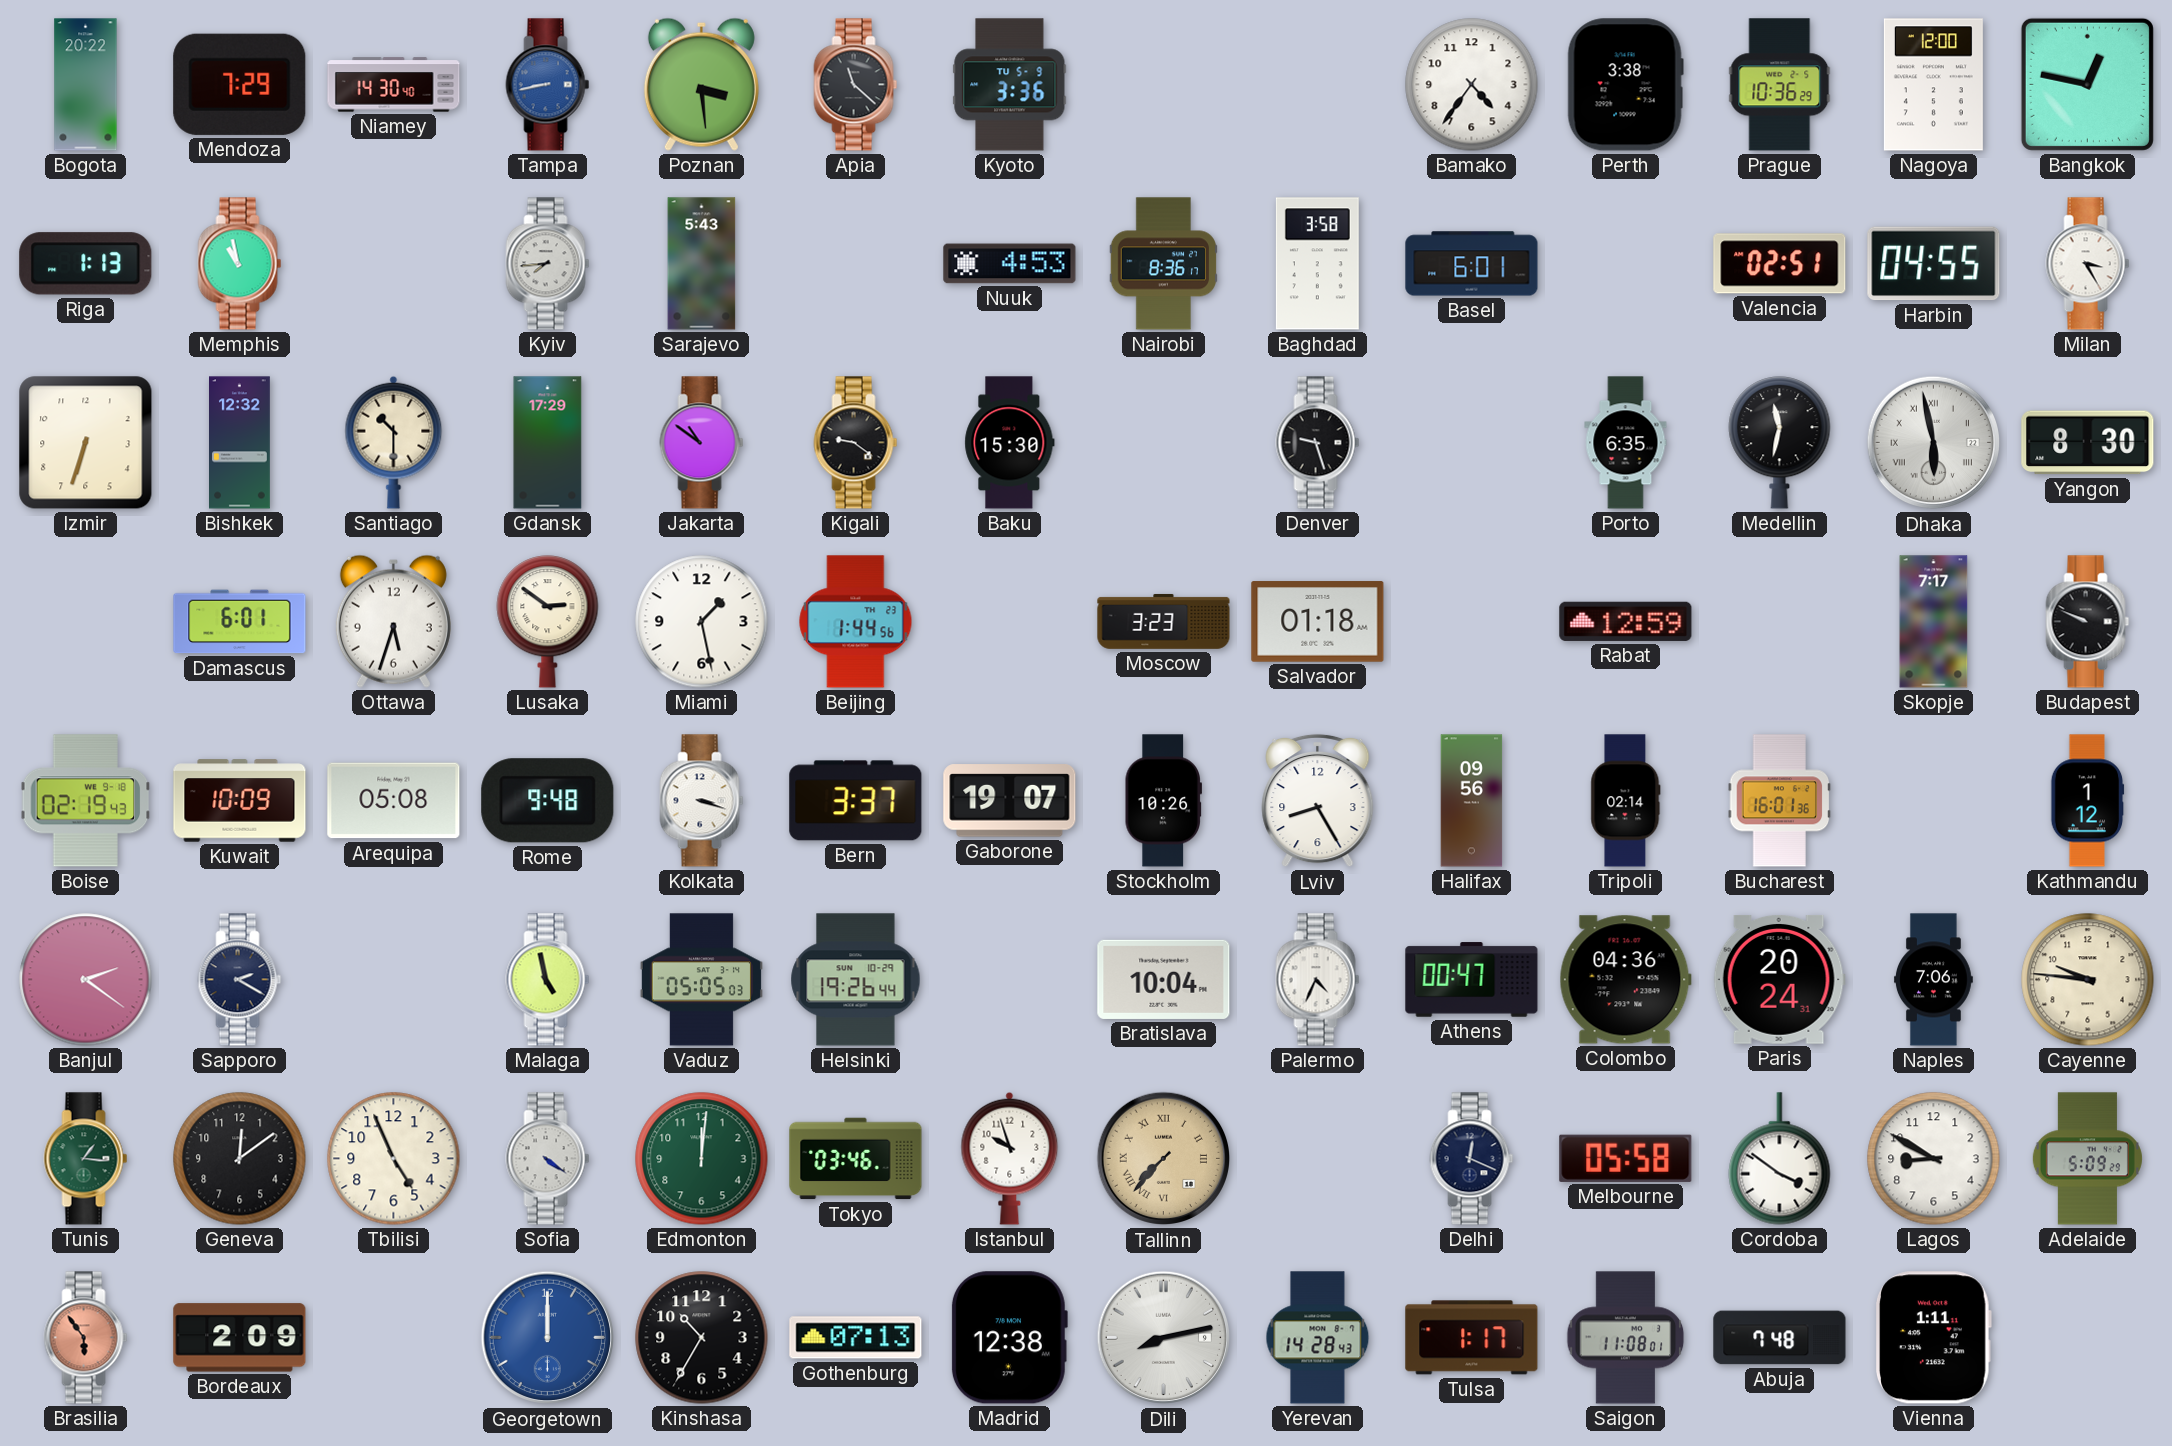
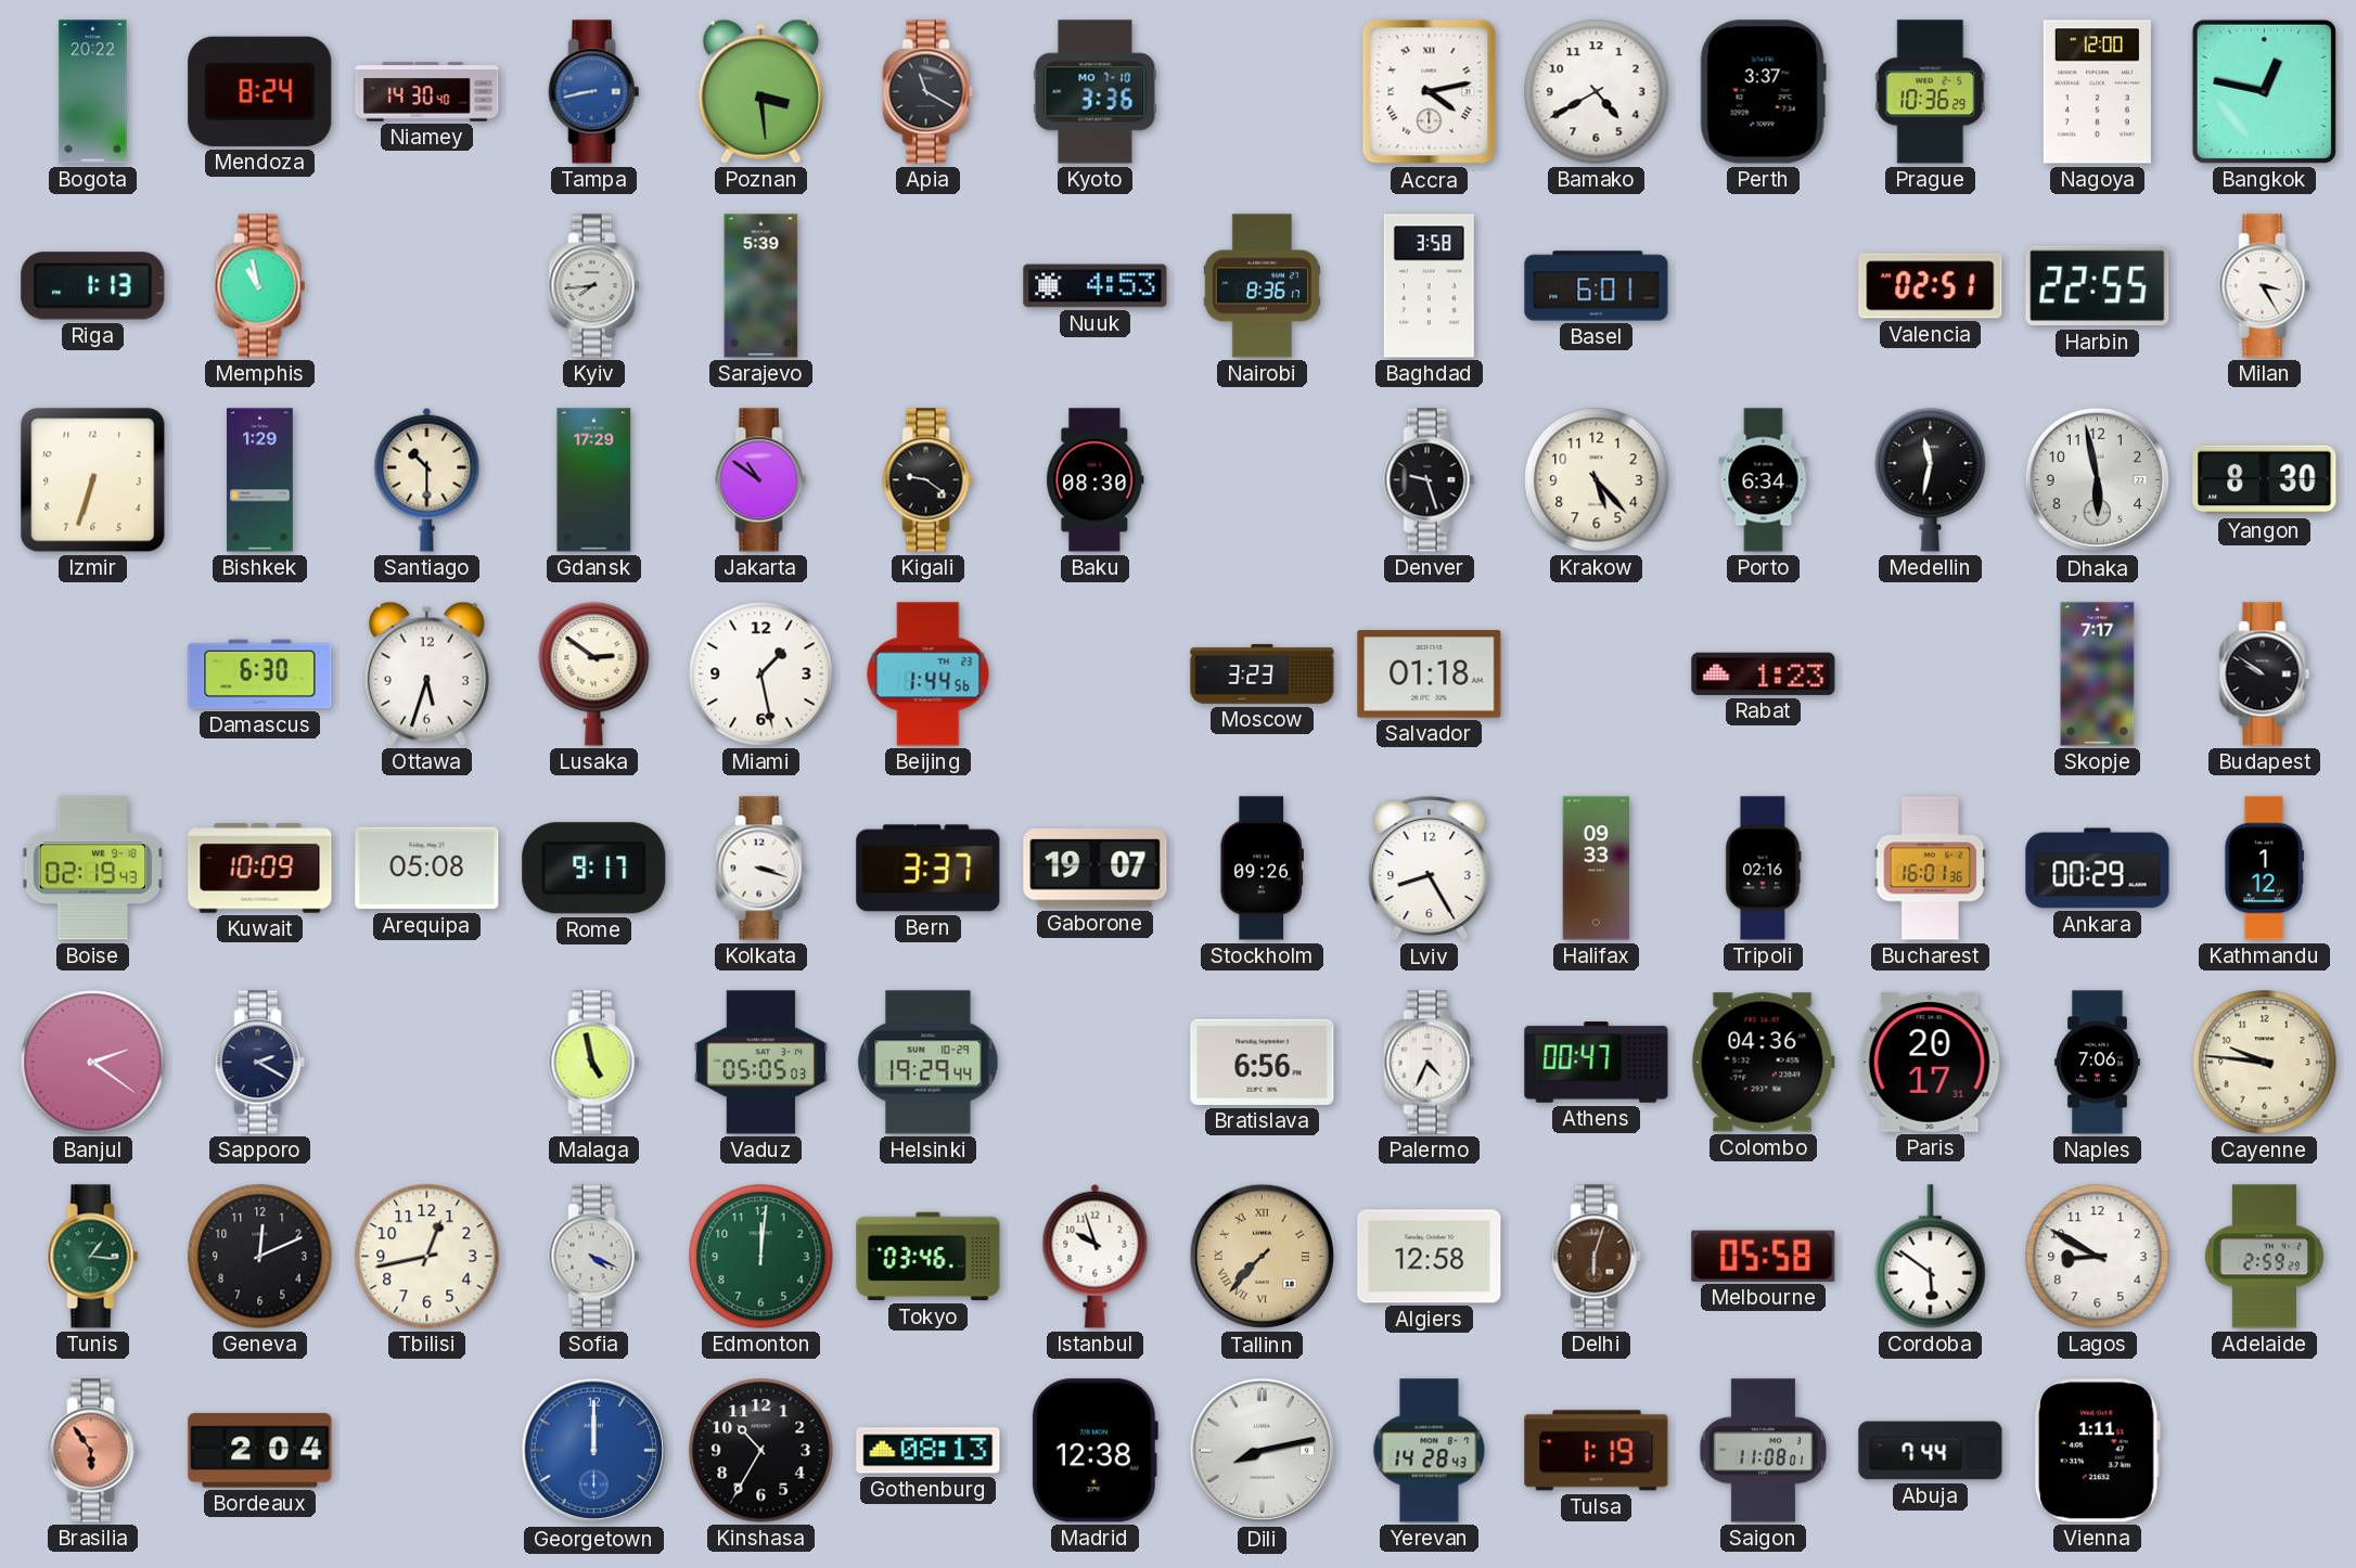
Mendoza: 7:29 -> 8:24
Apia: 11:22 -> 11:20
Kyoto date: TU 5-9 -> MO 7-10
Accra: none -> 4:13
Bamako: 4:36 -> 4:40
Perth: 3:38 -> 3:37
Sarajevo: 5:43 -> 5:39
Harbin: 04:55 -> 22:55
Bishkek: 12:32 -> 1:29
Baku: 15:30 -> 08:30
Krakow: none -> 5:23
Porto: 6:35 -> 6:34
Dhaka numerals: Roman -> Arabic
Damascus: 6:01 -> 6:30
Rabat: 12:59 -> 1:23
Budapest: 9:49 -> 9:51
Rome: 9:48 -> 9:17
Stockholm: 10:26 -> 09:26
Halifax: 09:56 -> 09:33
Tripoli: 02:14 -> 02:16
Ankara: none -> 00:29
Helsinki: 19:26 -> 19:29
Bratislava: 10:04 -> 6:56
Paris: 20:24 -> 20:17
Geneva: 12:09 -> 12:11
Tbilisi: 4:56 -> 12:43
Sofia: 4:21 -> 4:19
Algiers: none -> 12:58
Delhi: 12:19 -> 6:03
Delhi dial: navy -> brown
Cordoba: 3:51 -> 5:51
Adelaide: 5:09 -> 2:59
Bordeaux: 2:09 -> 2:04
Gothenburg: 07:13 -> 08:13
Tulsa: 1:17 -> 1:19
Abuja: 7:48 -> 7:44
